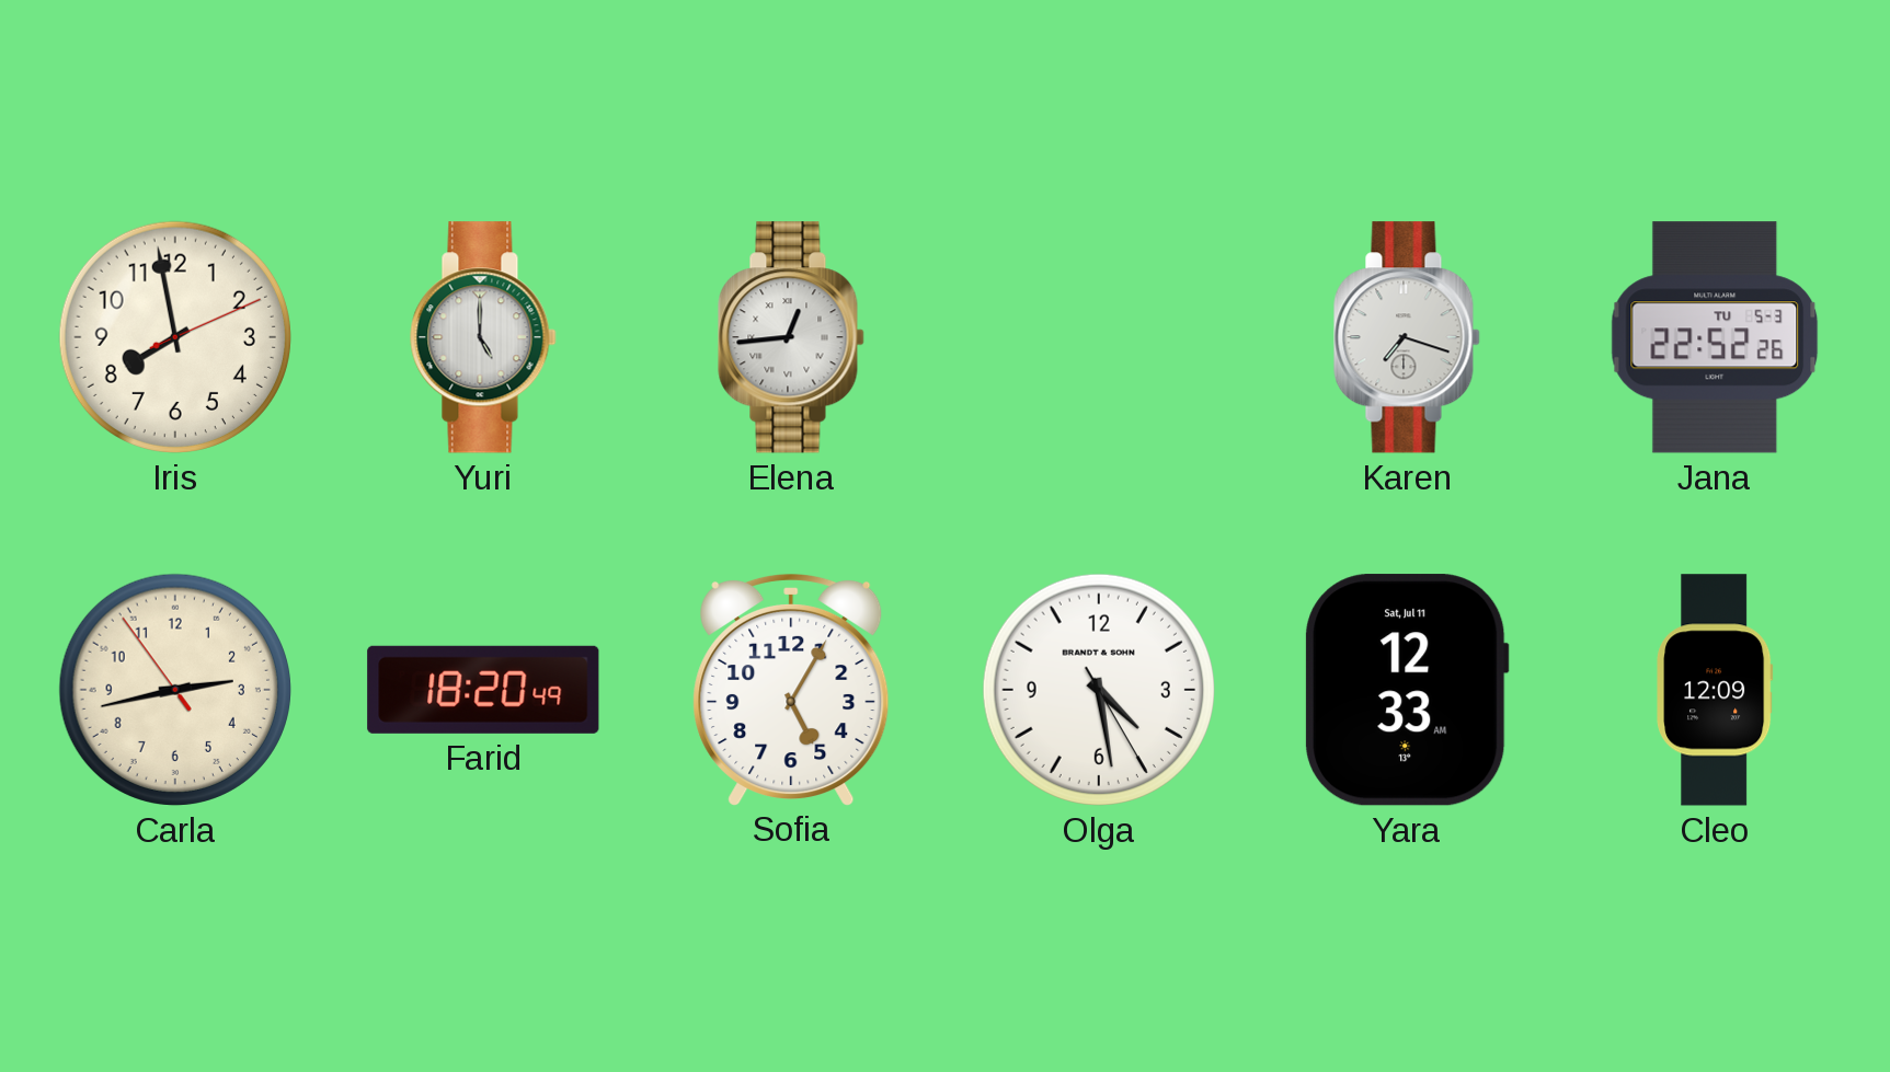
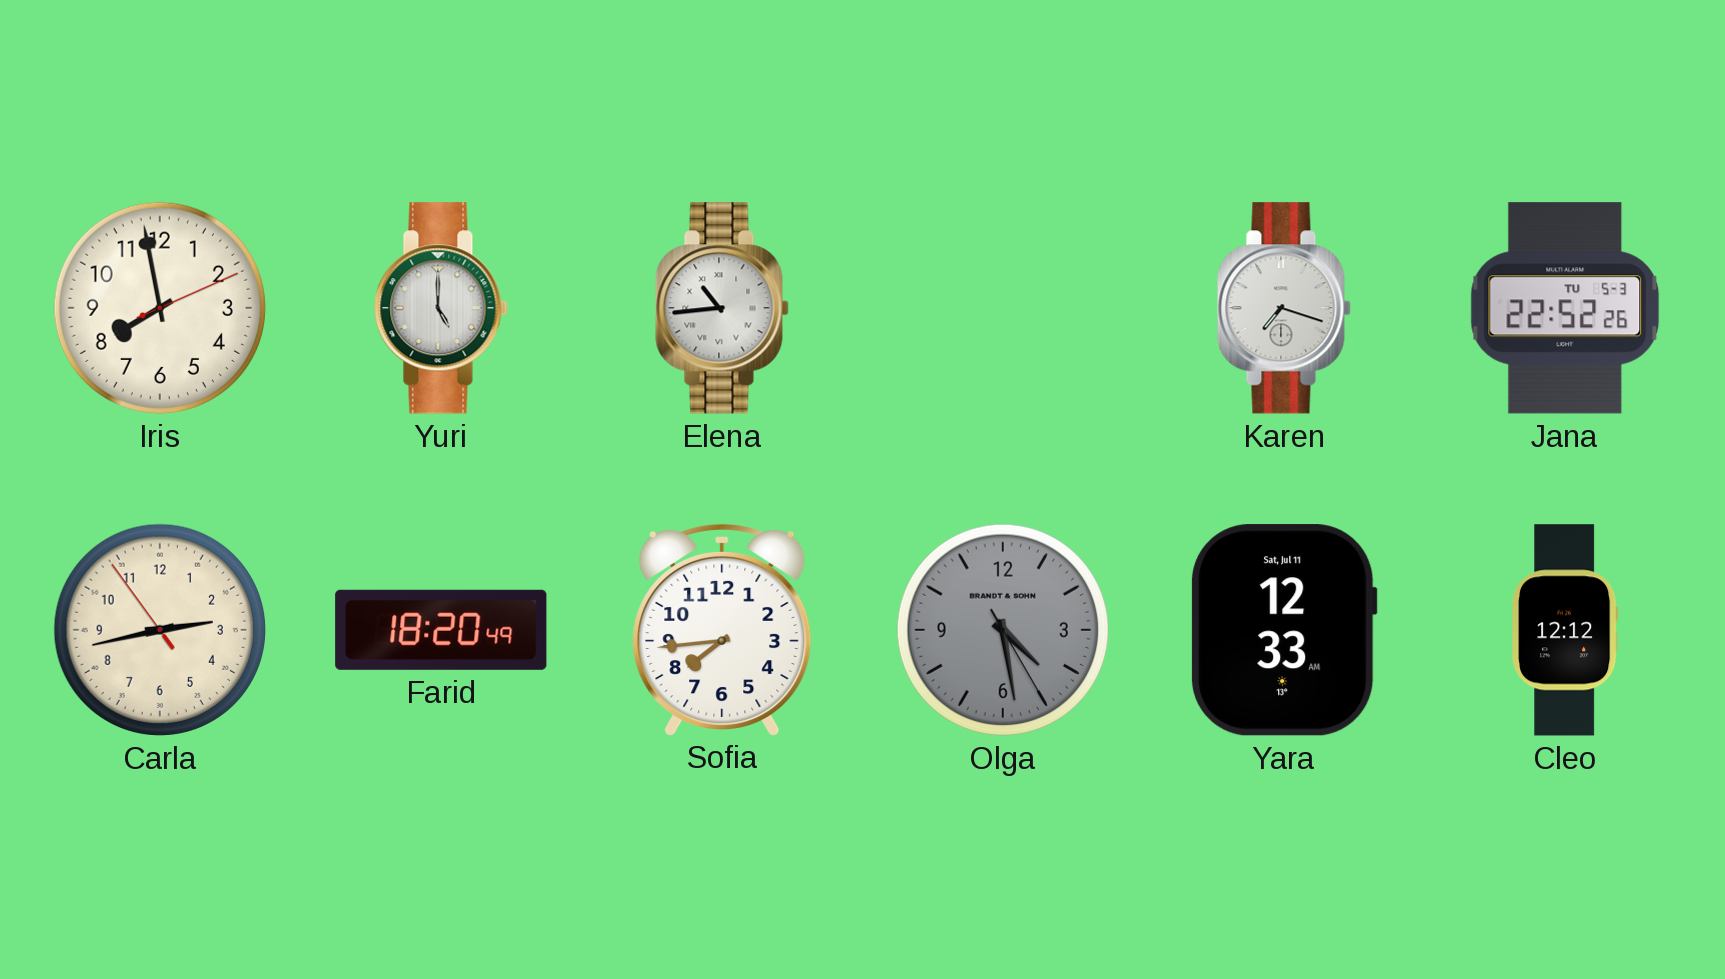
Elena: 12:44 -> 10:44
Sofia: 5:05 -> 7:44
Olga dial: white -> grey
Cleo: 12:09 -> 12:12
